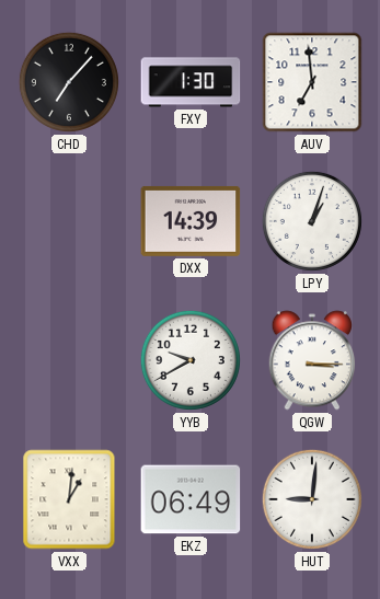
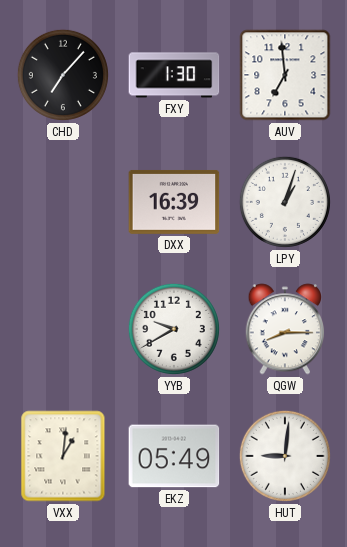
DXX: 14:39 -> 16:39
QGW: 3:15 -> 8:15
EKZ: 06:49 -> 05:49
